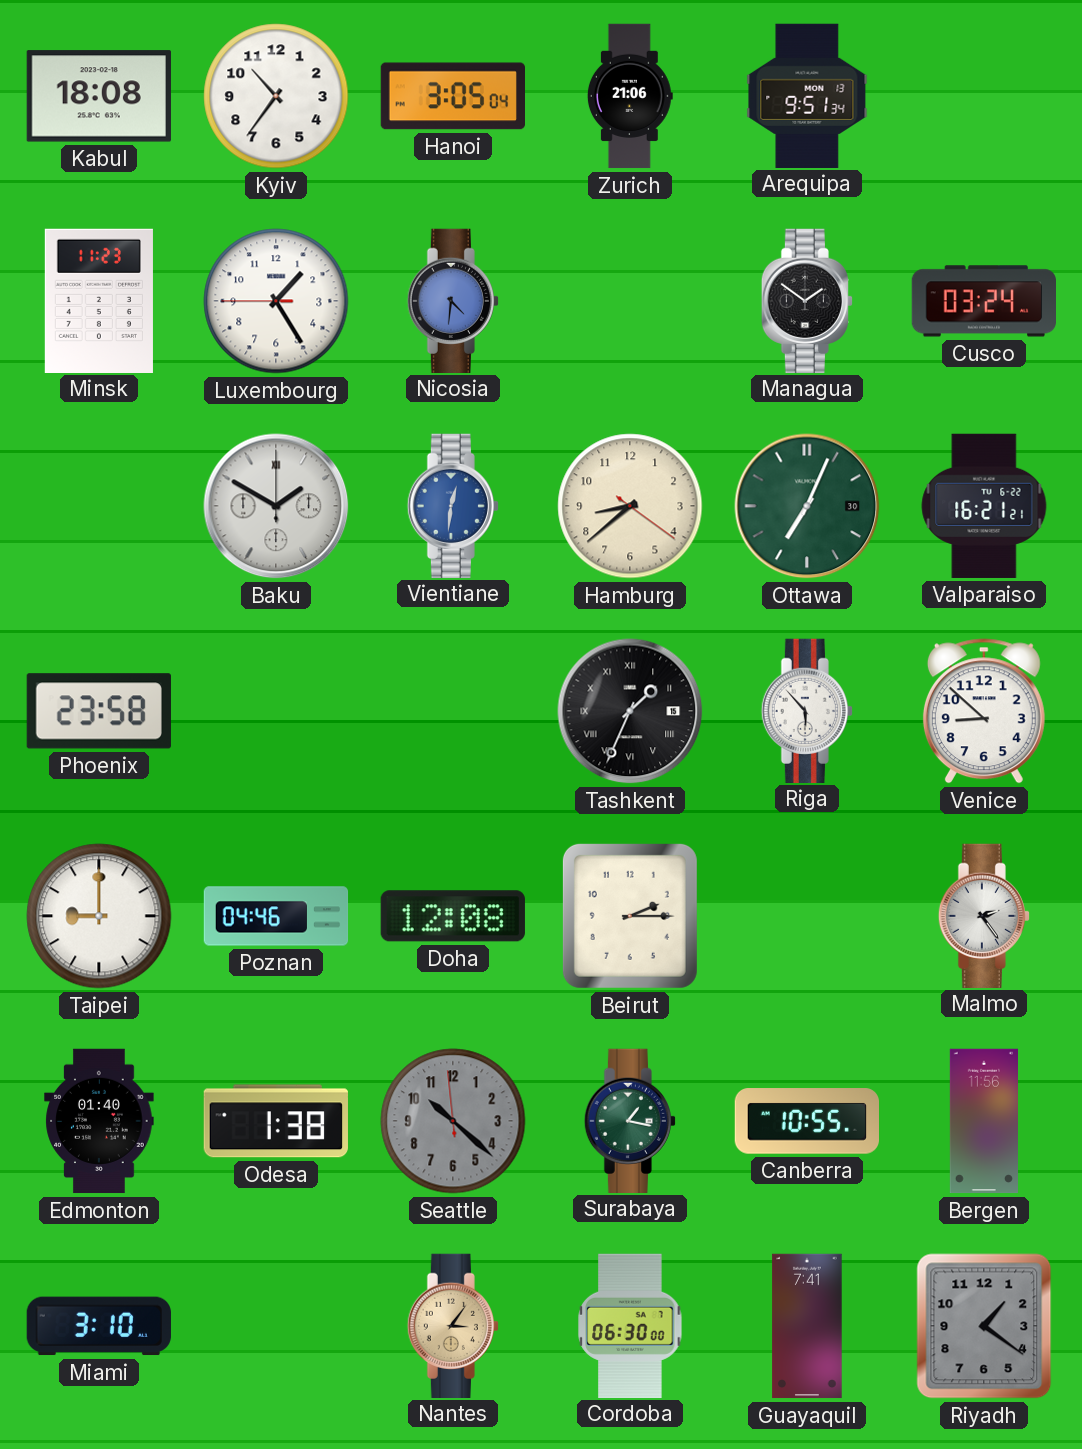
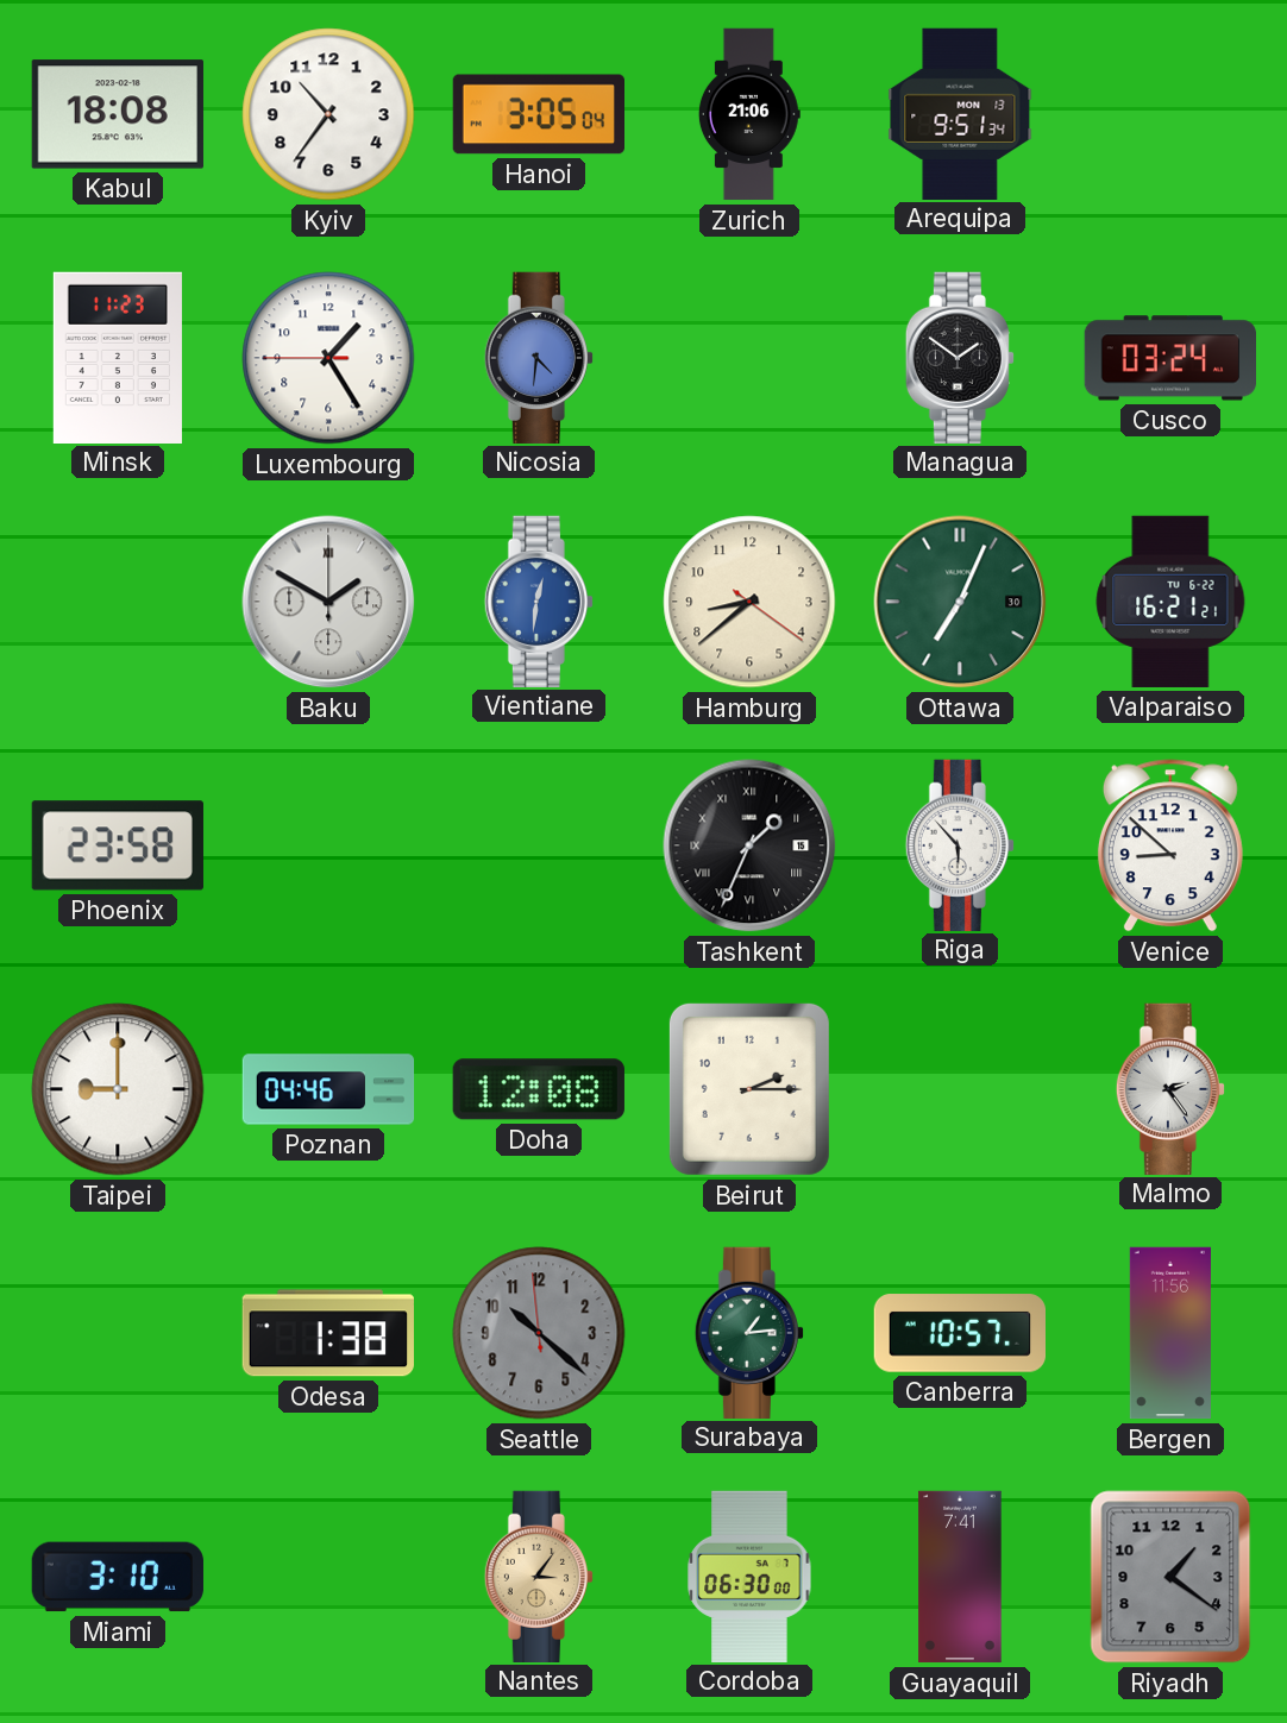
Edmonton: 01:40 -> none
Surabaya: 1:17 -> 1:14
Canberra: 10:55 -> 10:57
